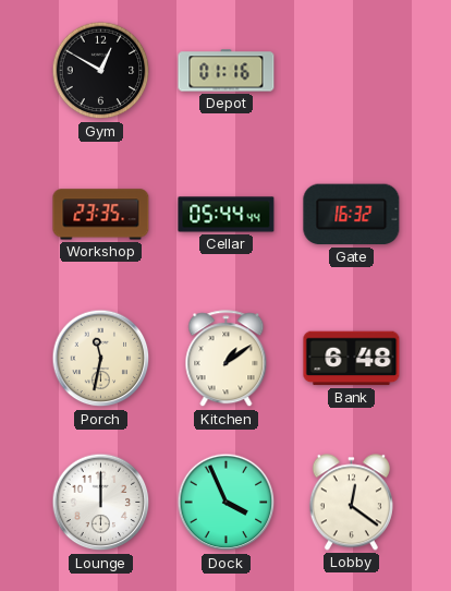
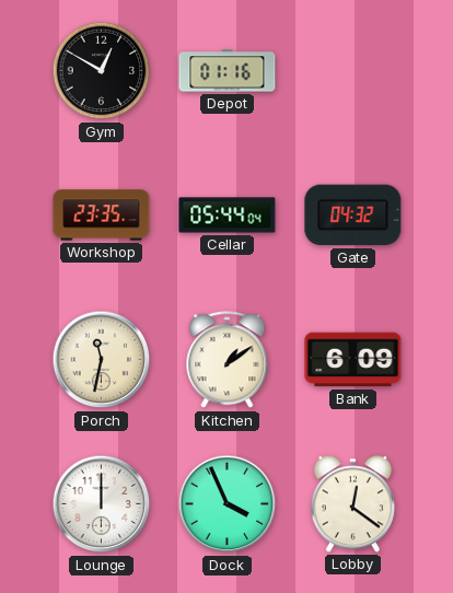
Cellar: 05:44:44 -> 05:44:04
Gate: 16:32 -> 04:32
Bank: 6:48 -> 6:09
